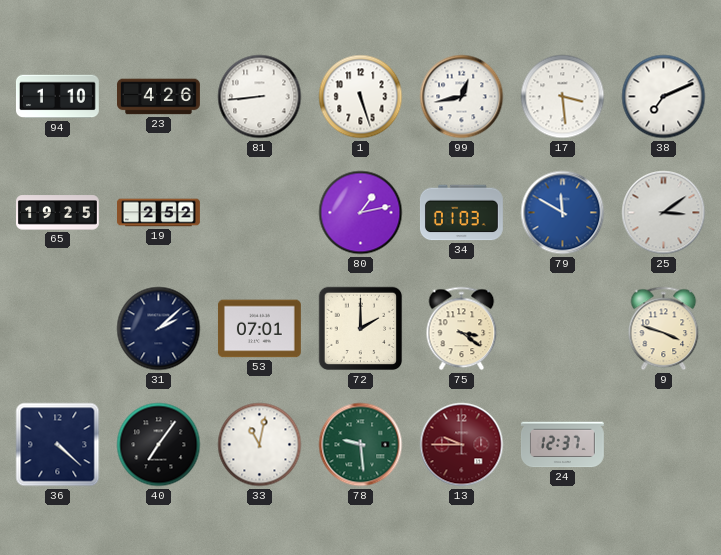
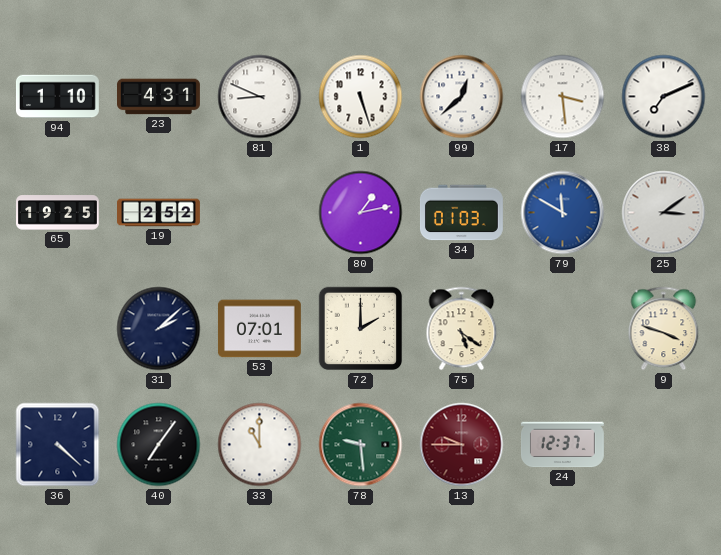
23: 4:26 -> 4:31
81: 8:44 -> 8:49
99: 12:43 -> 12:38
75: 3:21 -> 5:21
33: 11:02 -> 11:00
